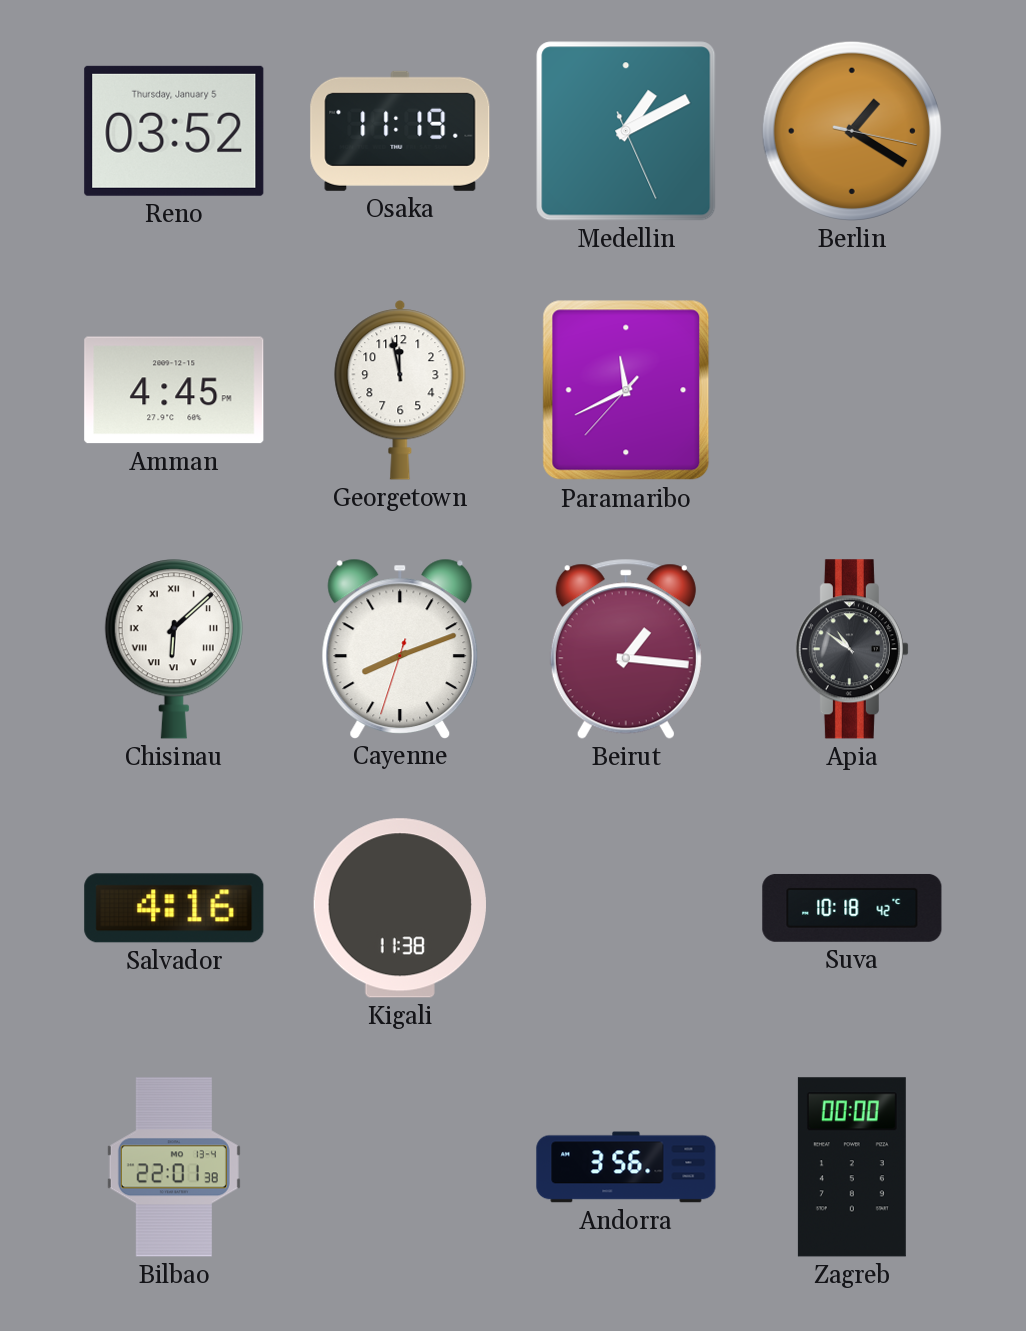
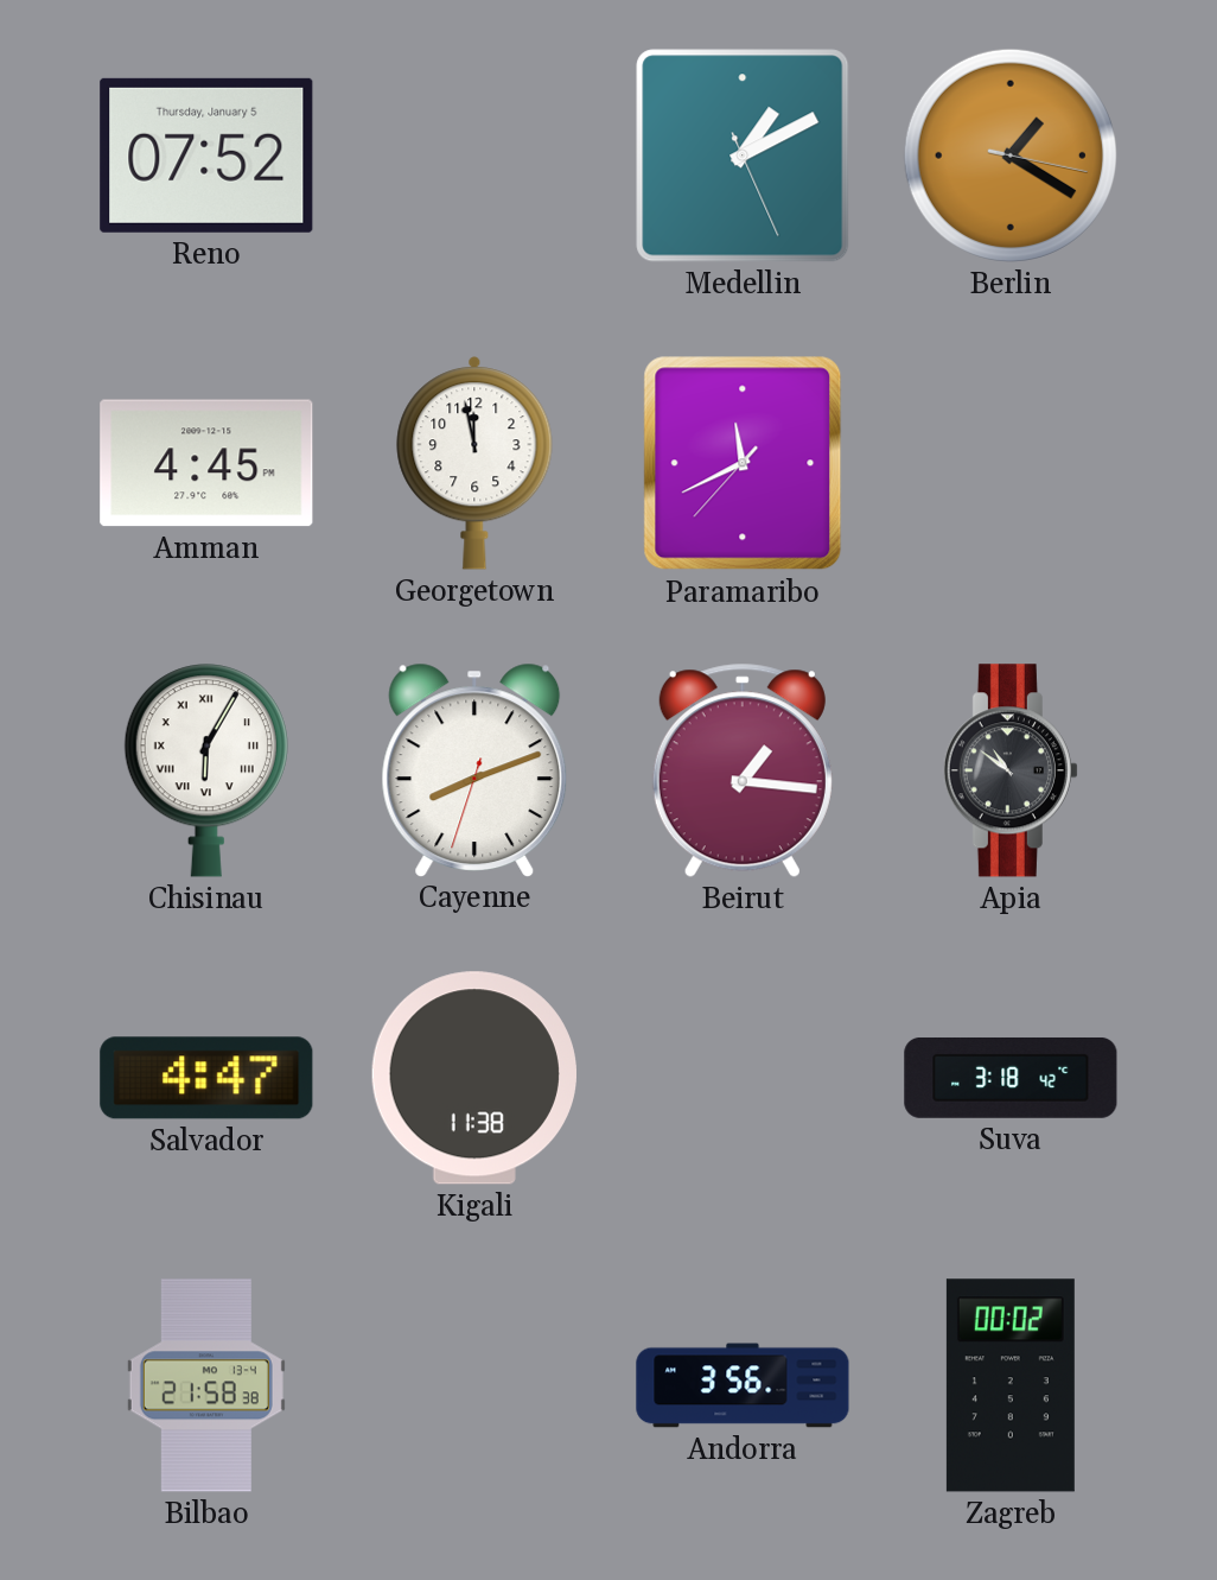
Reno: 03:52 -> 07:52
Osaka: 11:19 -> none
Chisinau: 6:08 -> 6:05
Salvador: 4:16 -> 4:47
Suva: 10:18 -> 3:18
Bilbao: 22:01 -> 21:58
Zagreb: 00:00 -> 00:02
